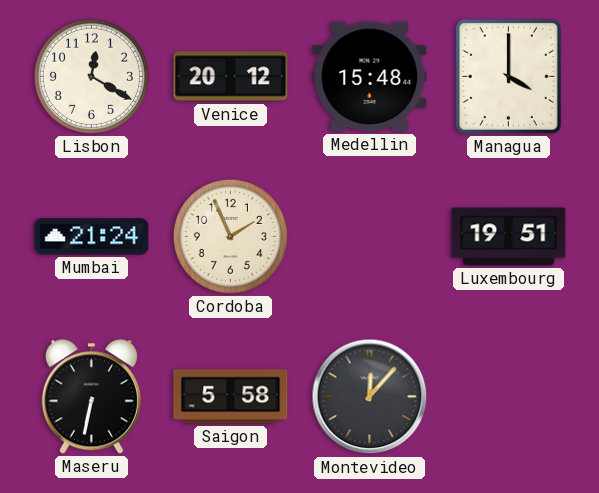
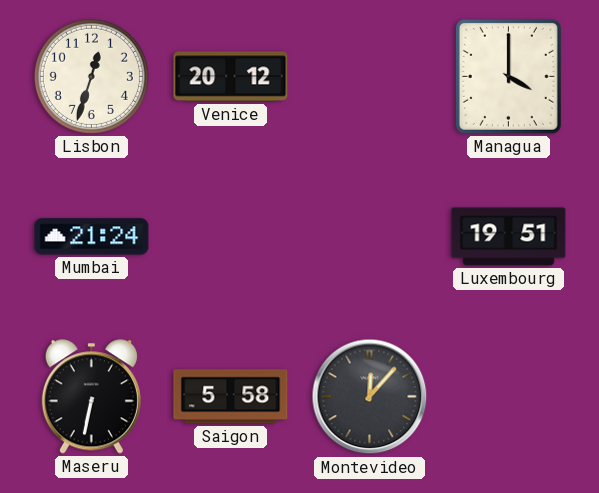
Lisbon: 12:20 -> 12:33
Medellin: 15:48 -> none
Cordoba: 1:56 -> none
